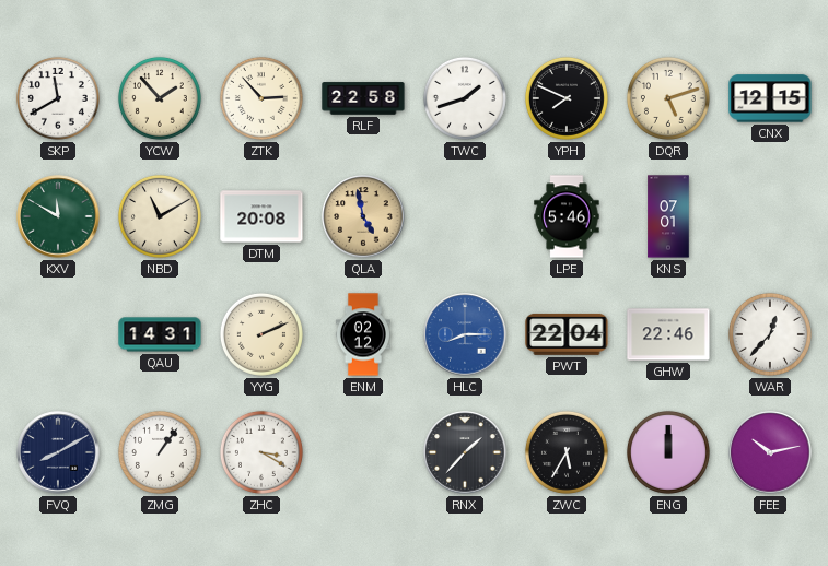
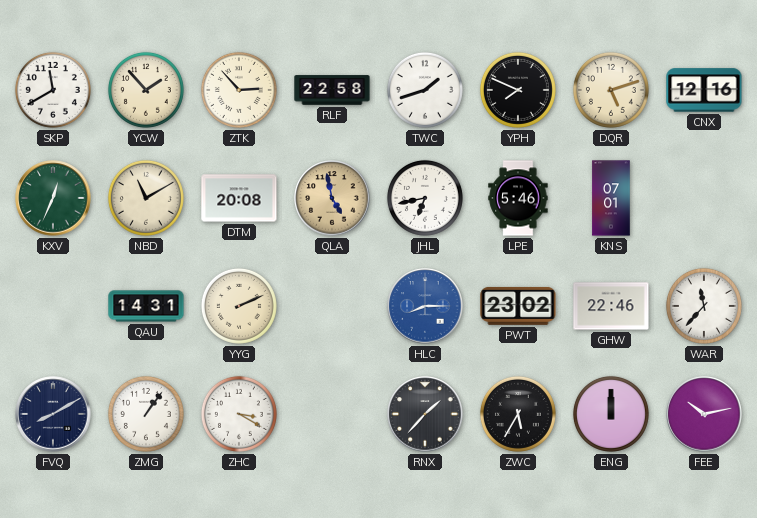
CNX: 12:15 -> 12:16
KXV: 11:50 -> 12:34
JHL: none -> 6:43
ENM: 02:12 -> none
PWT: 22:04 -> 23:02
WAR: 12:37 -> 11:37
